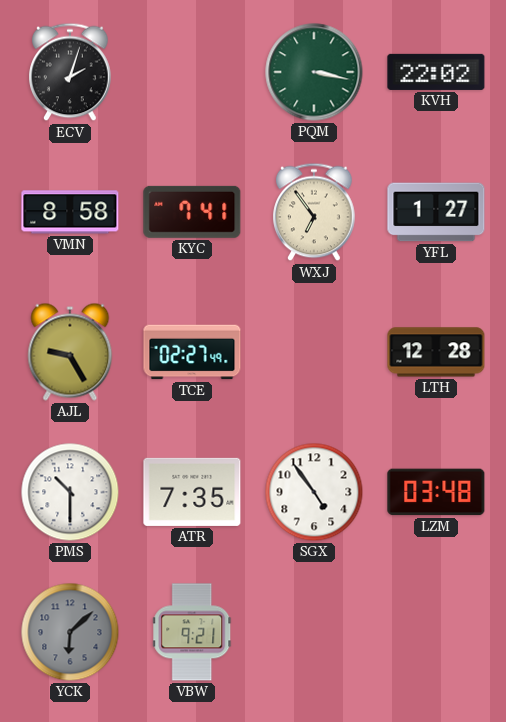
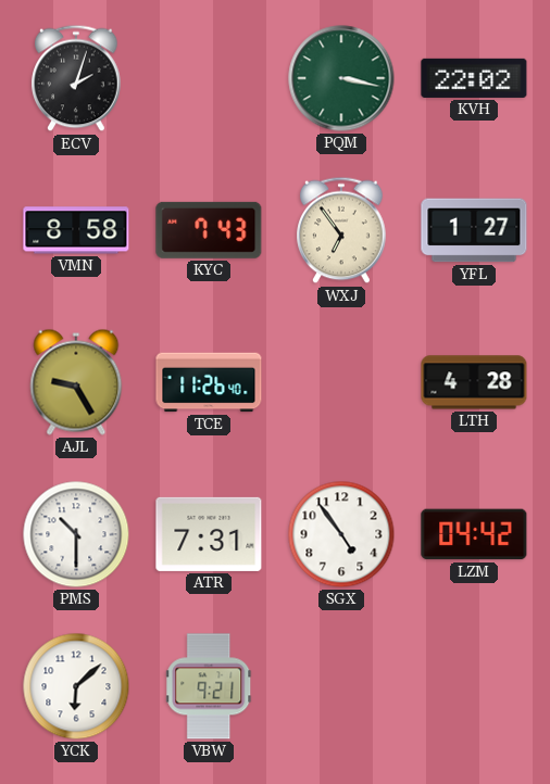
KYC: 7:41 -> 7:43
TCE: 02:27 -> 11:26
LTH: 12:28 -> 4:28
ATR: 7:35 -> 7:31
LZM: 03:48 -> 04:42
YCK dial: grey -> white
